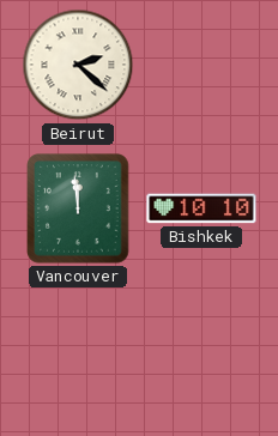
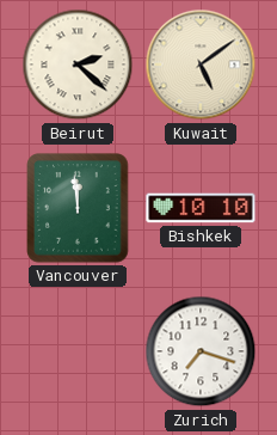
Kuwait: none -> 5:09
Zurich: none -> 7:18
